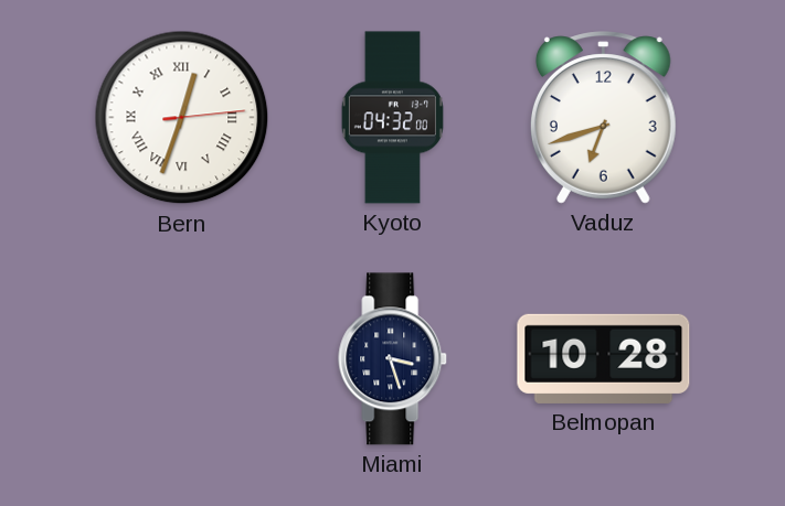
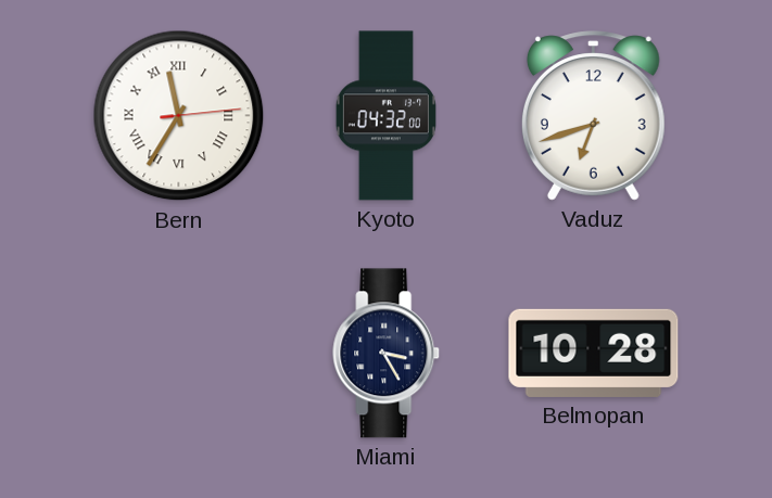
Bern: 12:33 -> 11:35
Miami: 3:27 -> 3:25
